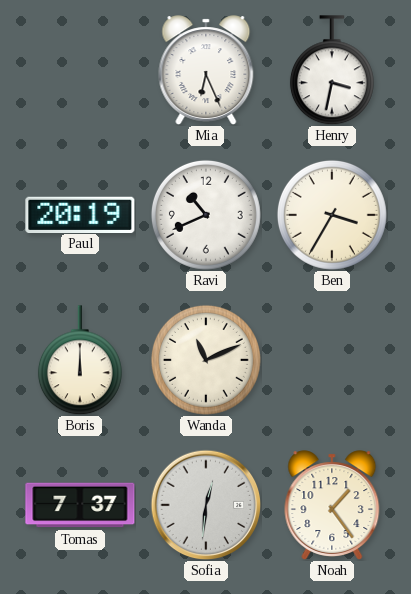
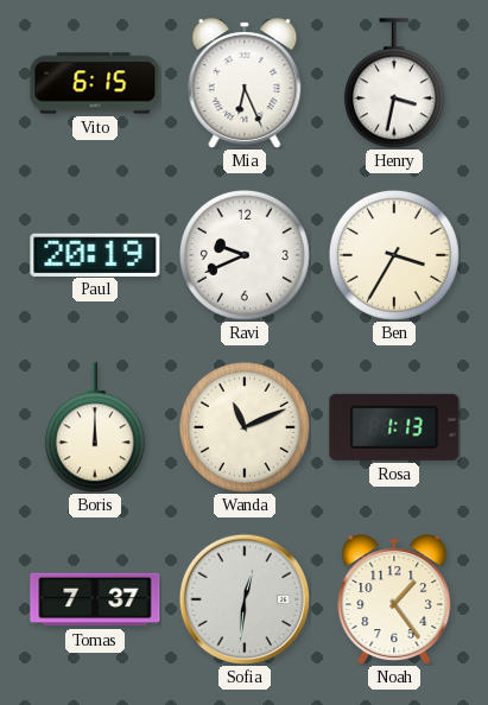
Vito: none -> 6:15
Ravi: 10:41 -> 9:41
Rosa: none -> 1:13
